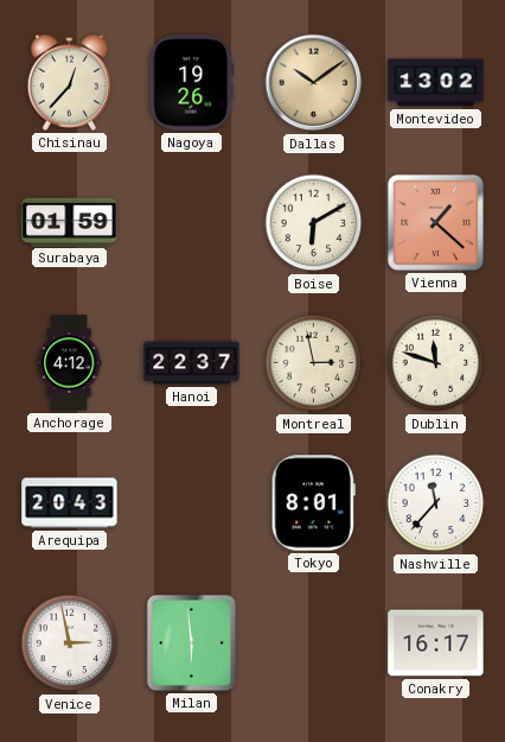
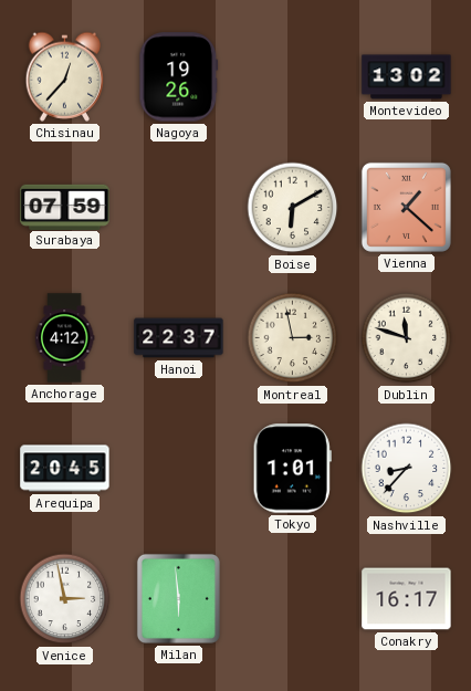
Dallas: 10:09 -> none
Surabaya: 01:59 -> 07:59
Arequipa: 20:43 -> 20:45
Tokyo: 8:01 -> 1:01
Nashville: 11:37 -> 8:37
